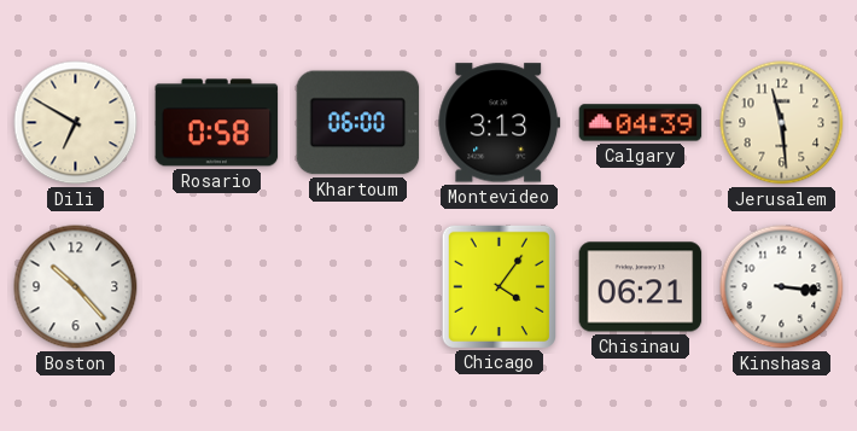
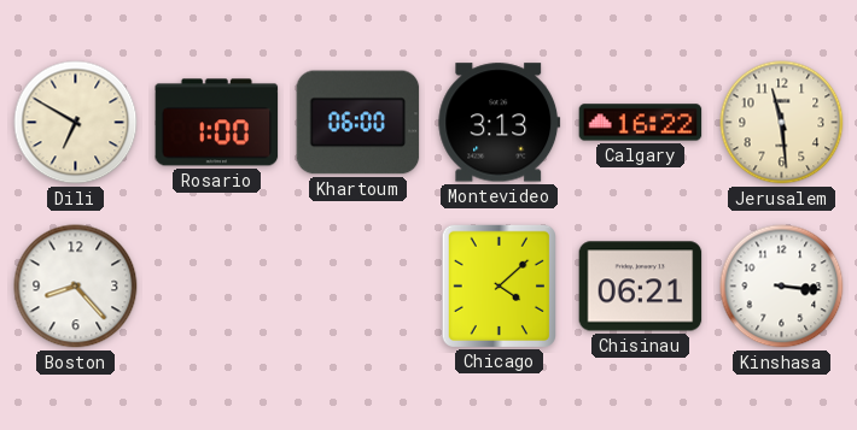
Rosario: 0:58 -> 1:00
Calgary: 04:39 -> 16:22
Boston: 10:23 -> 8:23
Chicago: 4:06 -> 4:08
